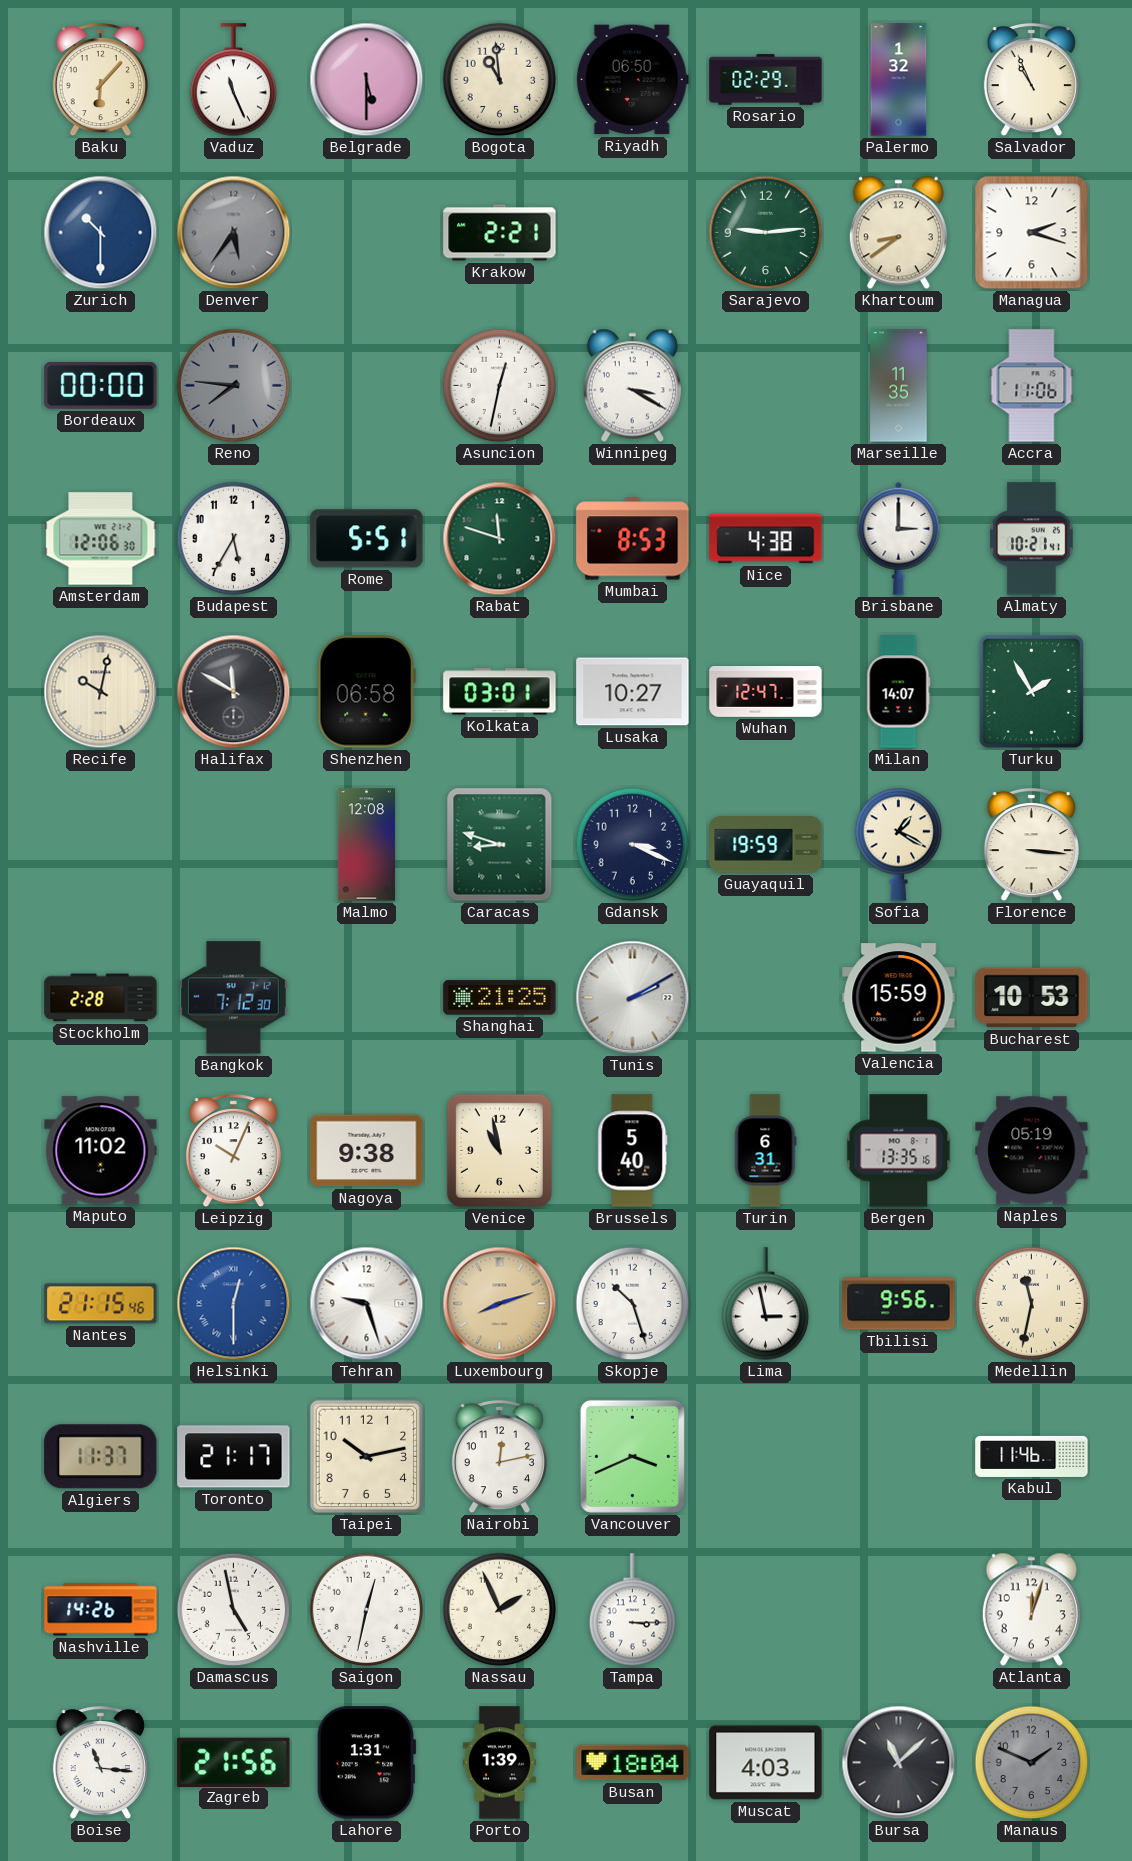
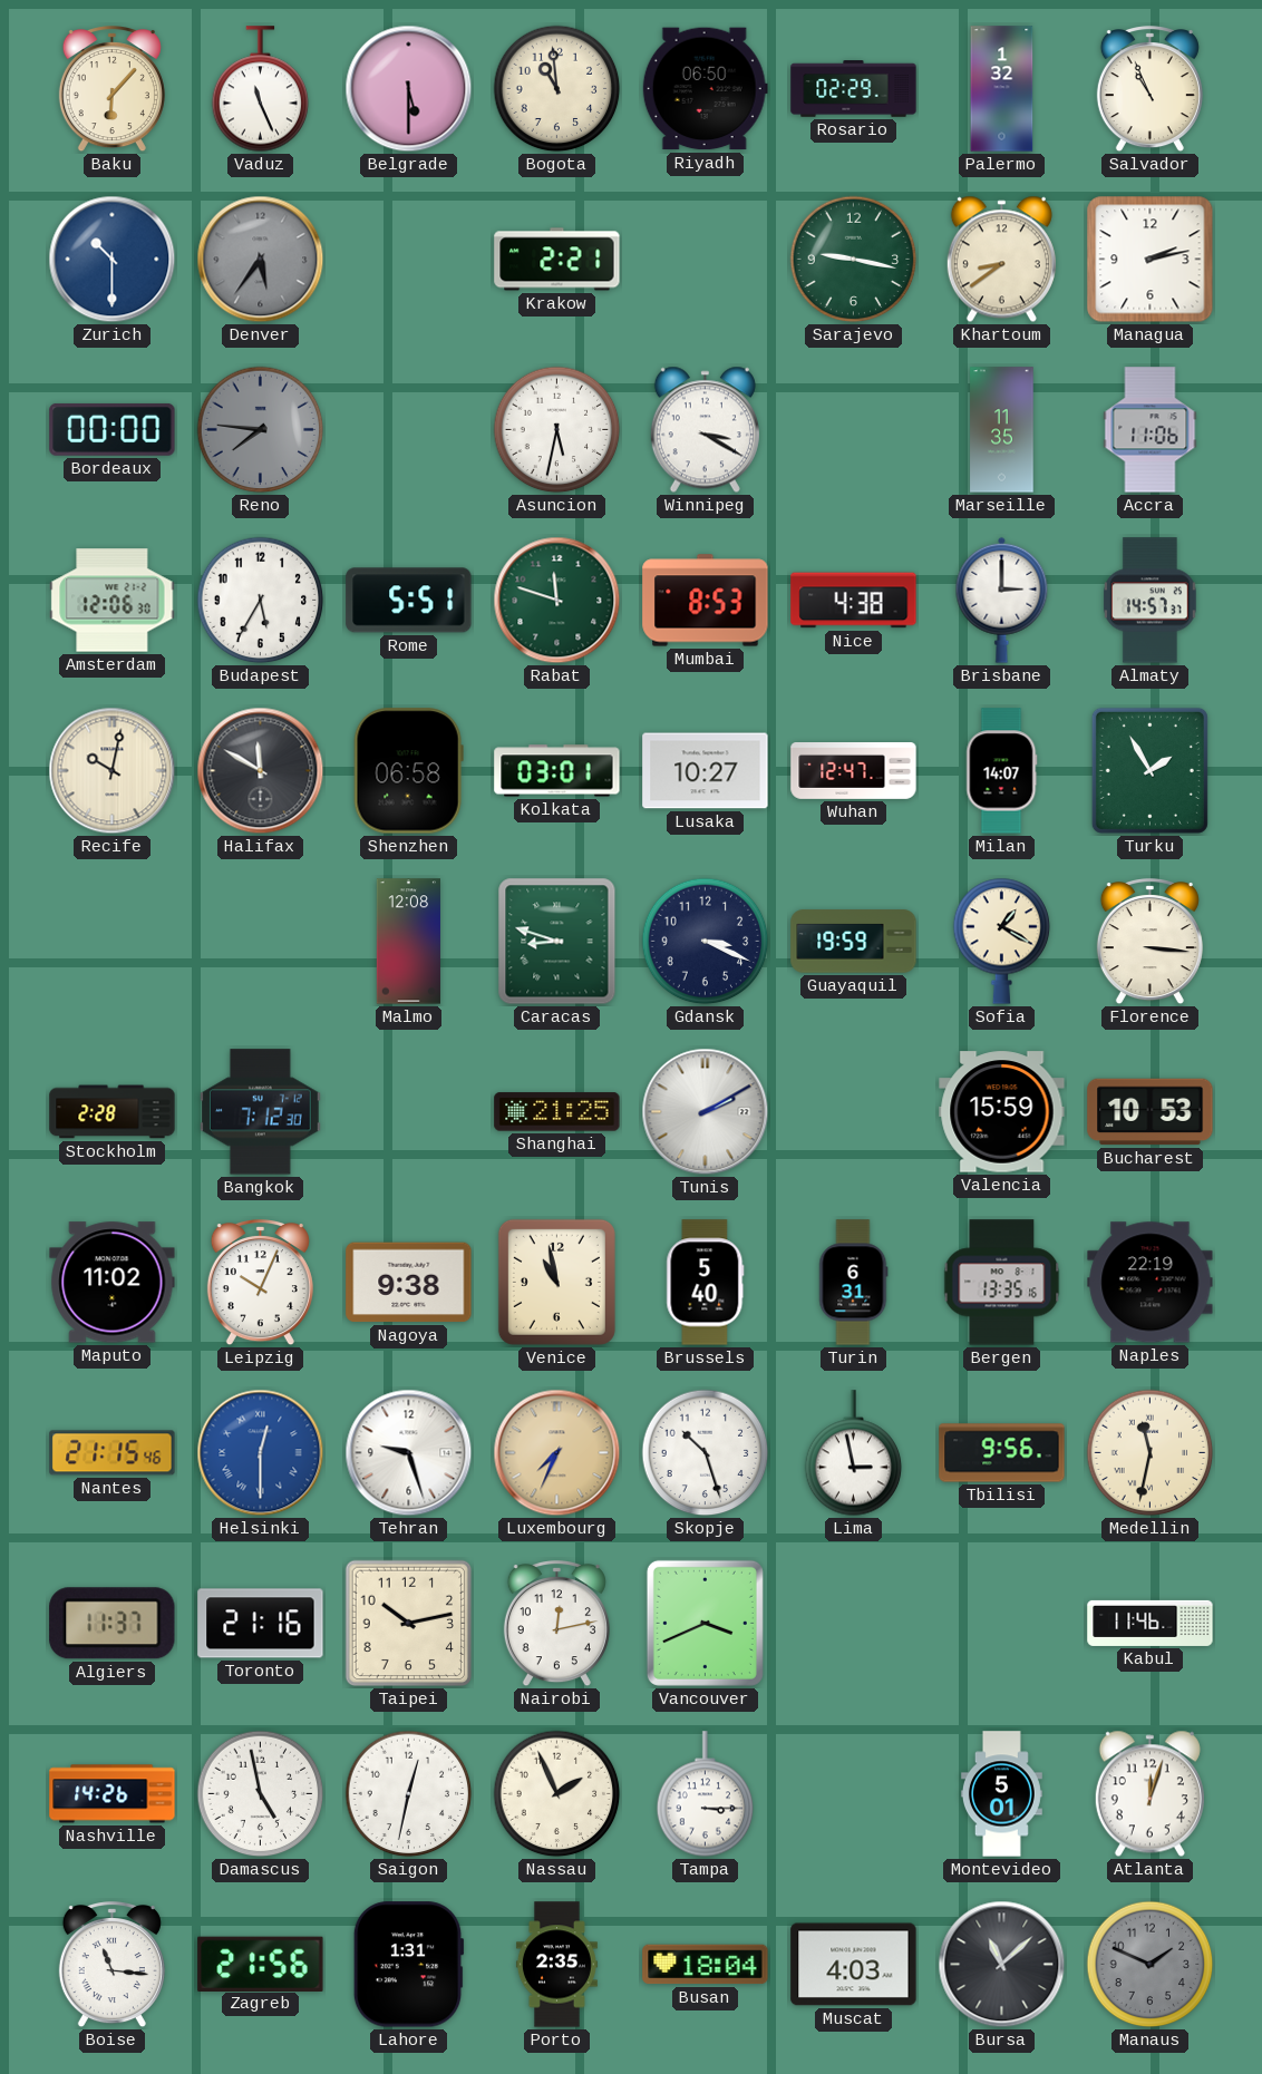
Sarajevo: 9:14 -> 9:17
Managua: 2:18 -> 2:13
Asuncion: 12:32 -> 5:32
Almaty: 10:21 -> 14:57
Naples: 05:19 -> 22:19
Luxembourg: 8:12 -> 7:34
Toronto: 21:17 -> 21:16
Montevideo: none -> 5:01
Porto: 1:39 -> 2:35
